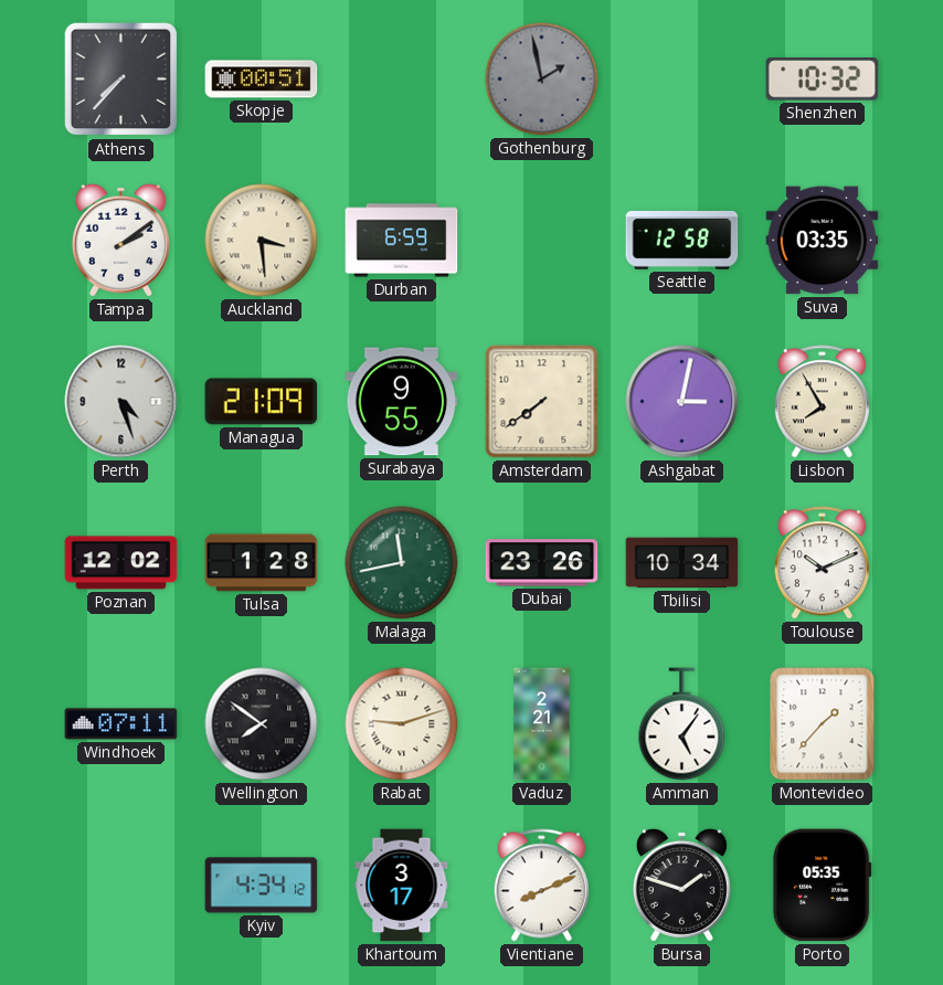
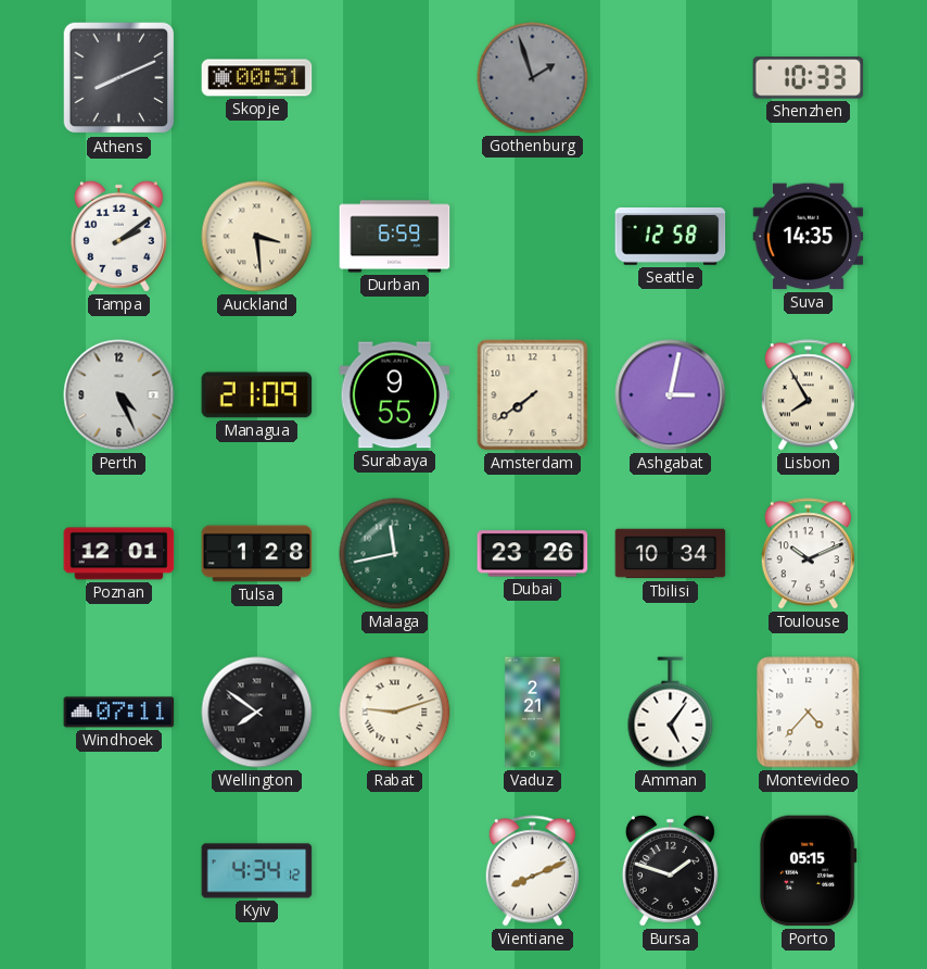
Athens: 7:37 -> 8:11
Gothenburg: 1:58 -> 1:57
Shenzhen: 10:32 -> 10:33
Suva: 03:35 -> 14:35
Perth: 4:27 -> 4:26
Poznan: 12:02 -> 12:01
Montevideo: 1:37 -> 4:37
Khartoum: 3:17 -> none
Porto: 05:35 -> 05:15
